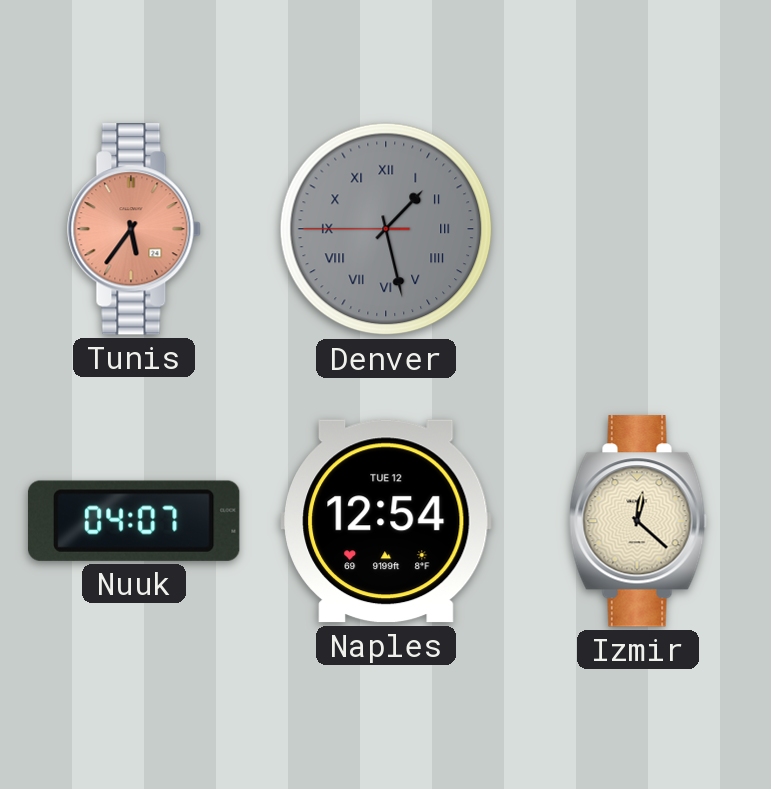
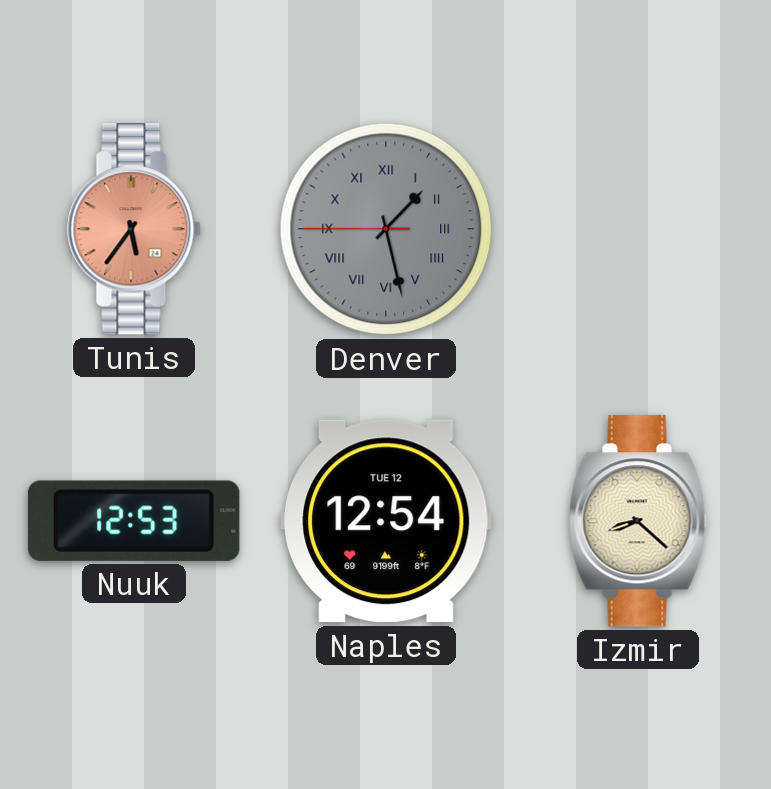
Nuuk: 04:07 -> 12:53
Izmir: 12:22 -> 8:22
